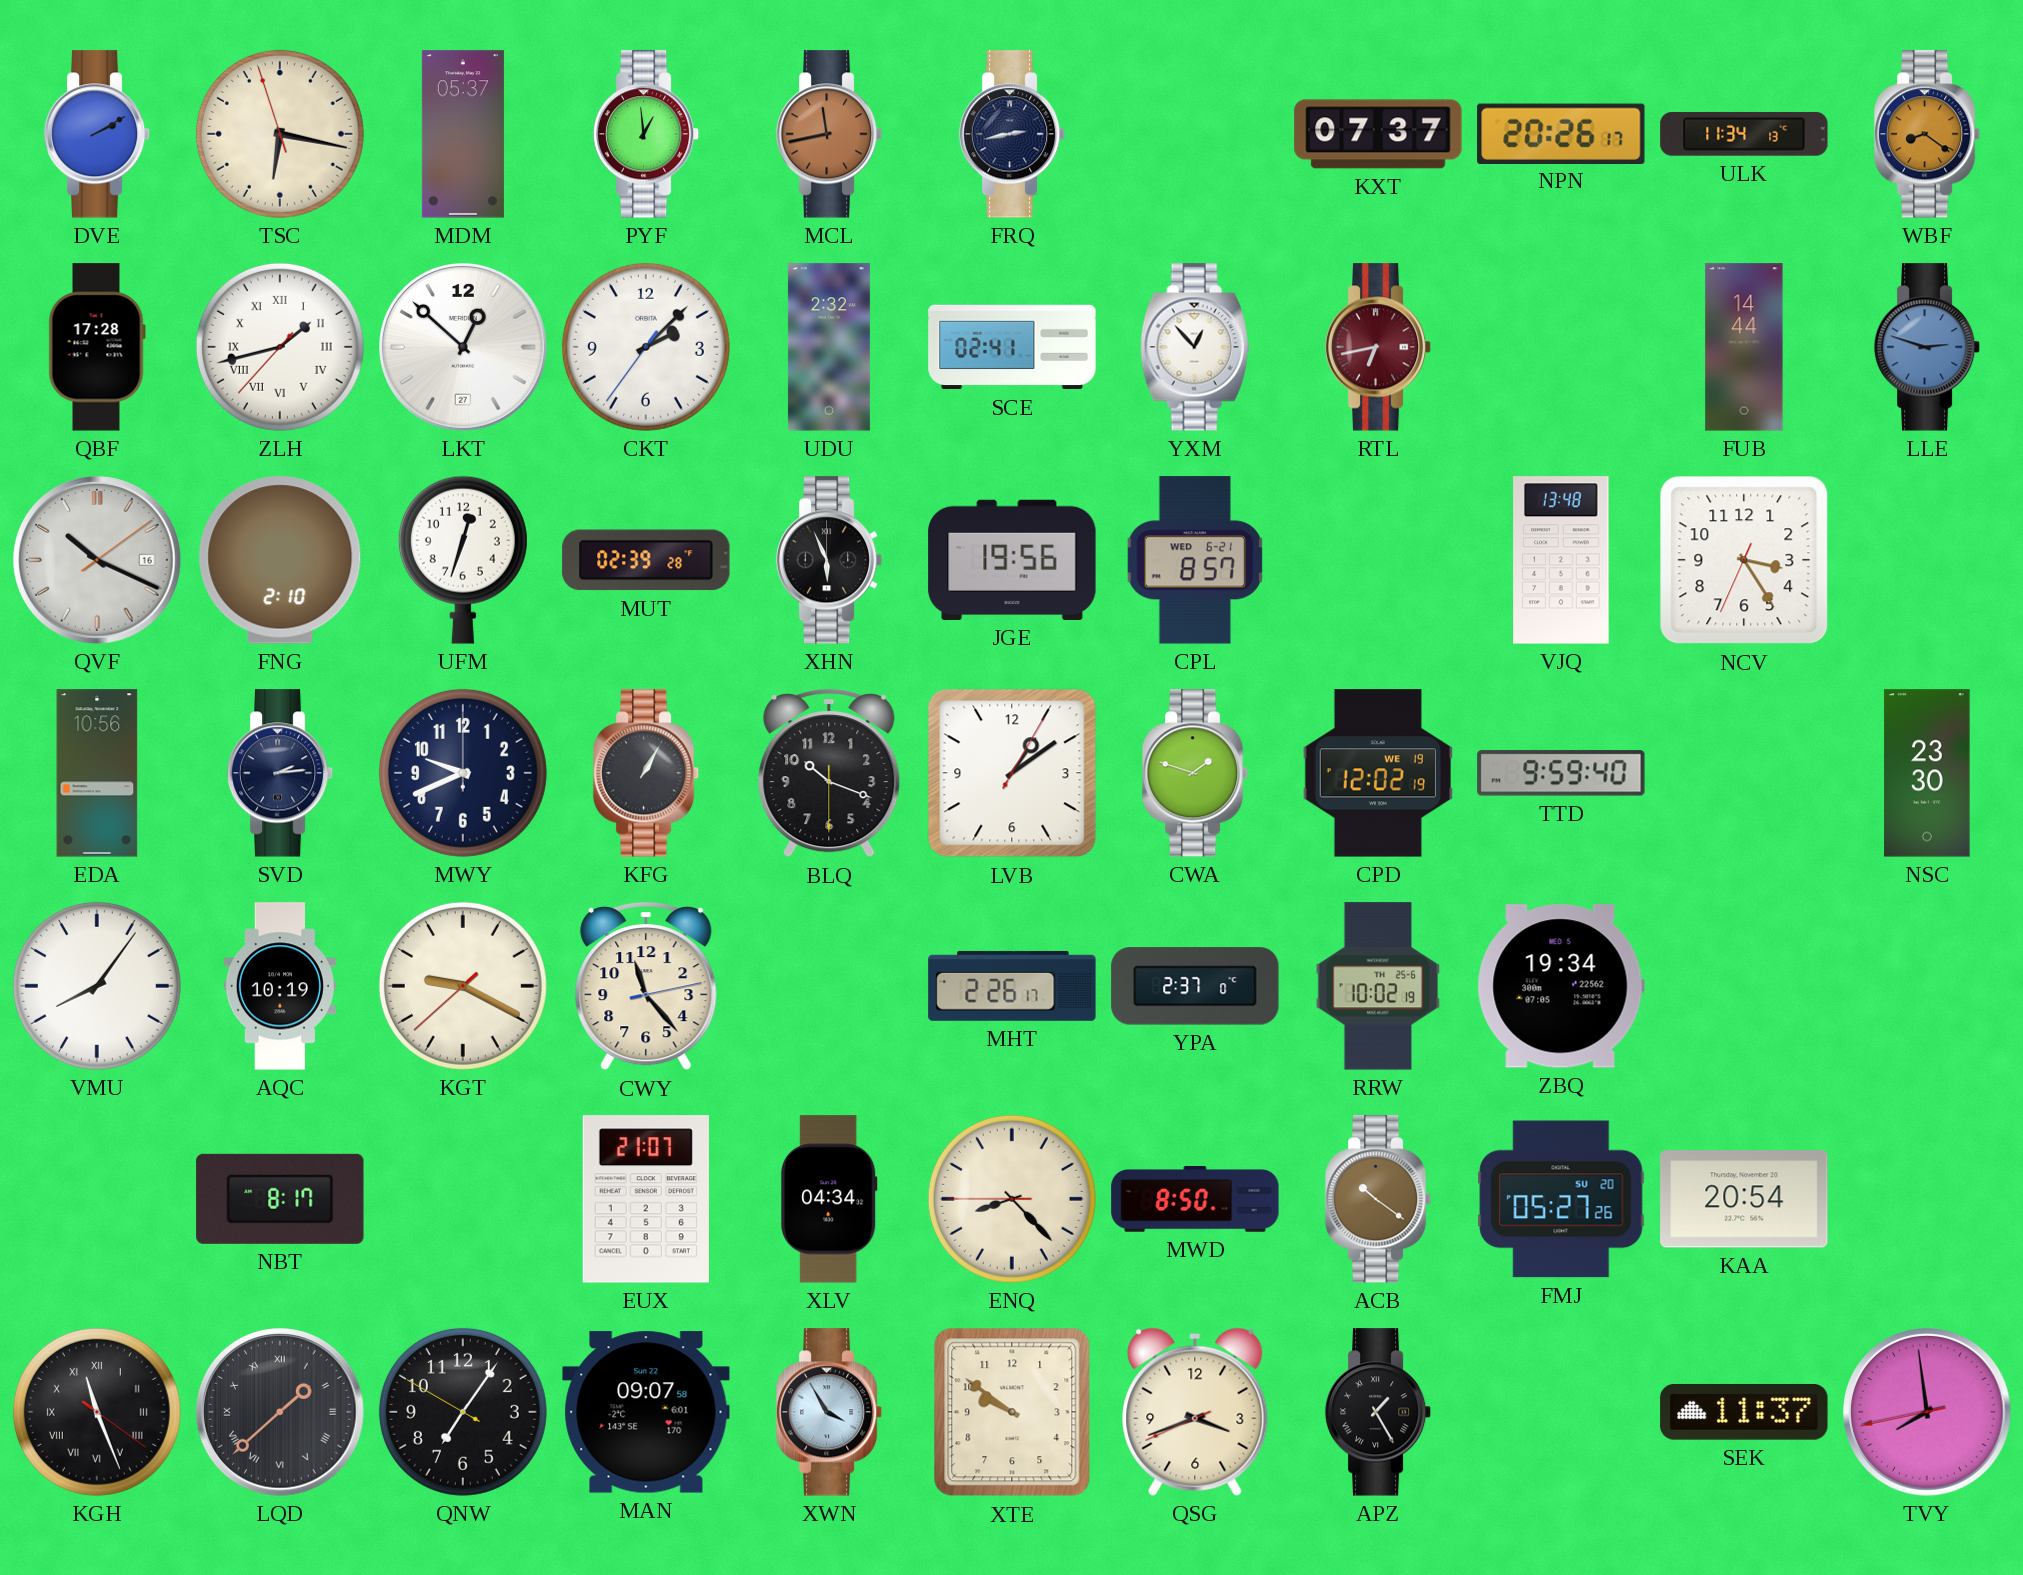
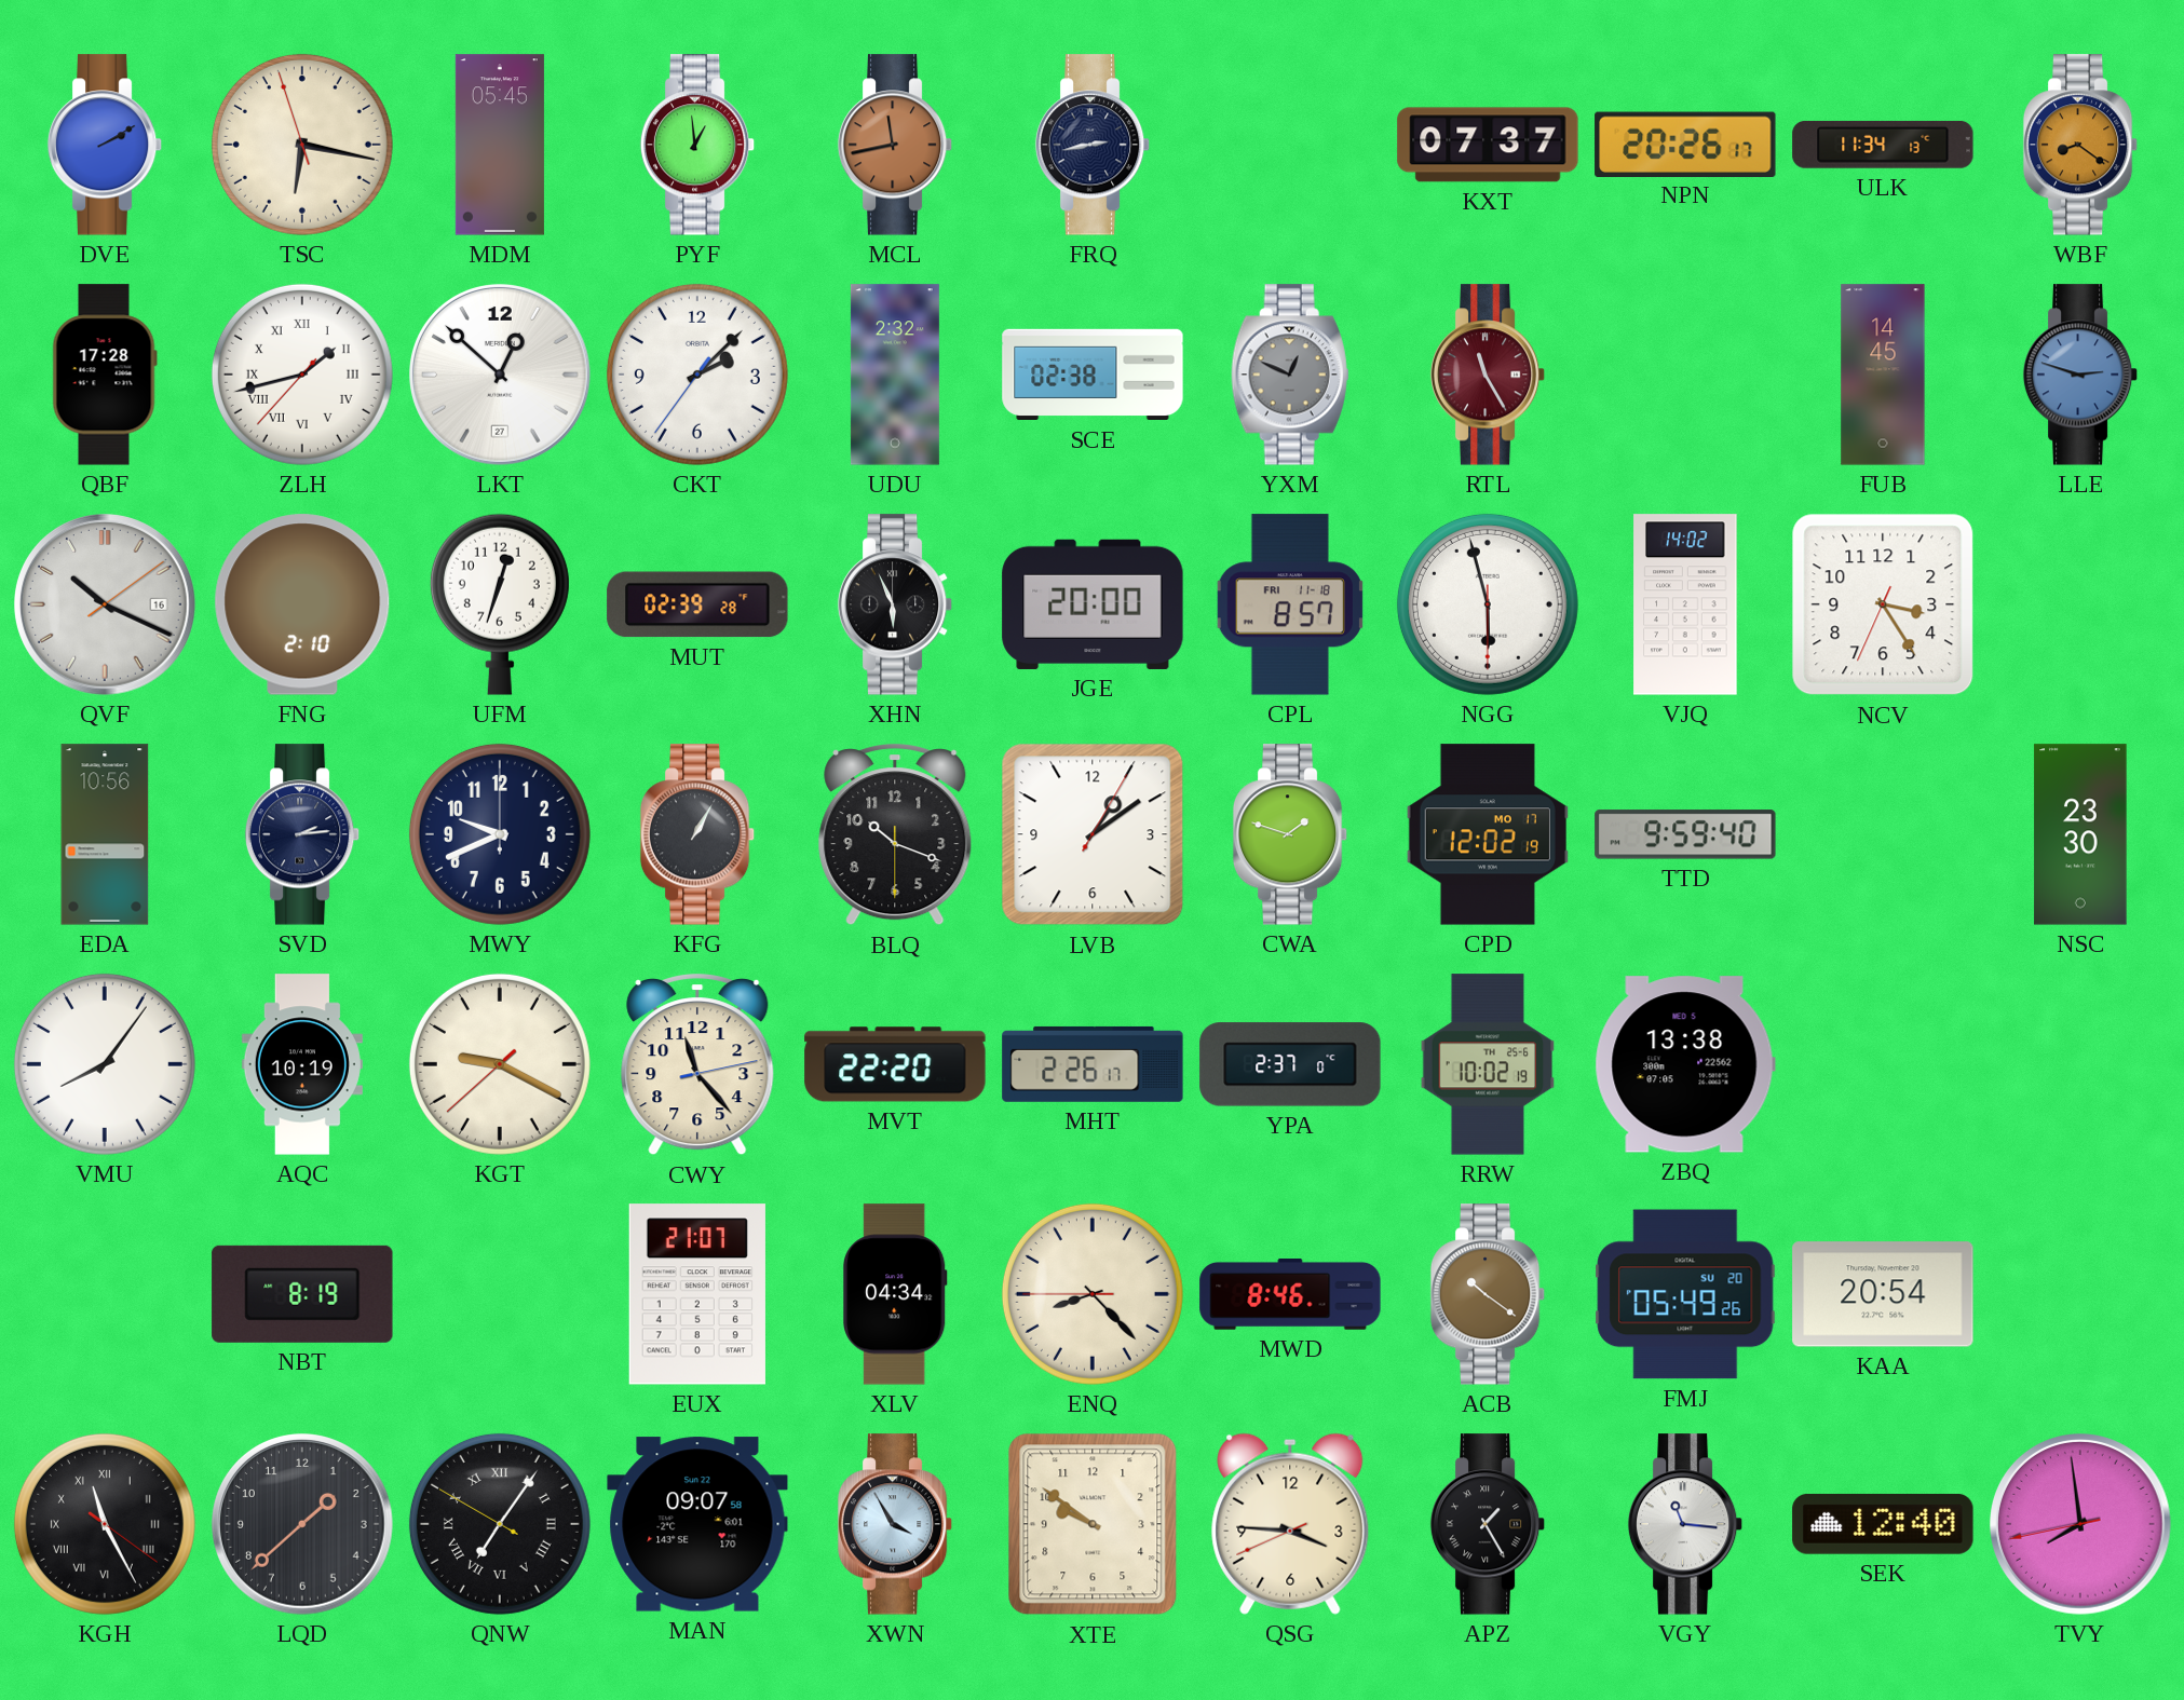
MDM: 05:37 -> 05:45
SCE: 02:41 -> 02:38
YXM: 12:53 -> 12:49
YXM dial: white -> grey
RTL: 6:43 -> 11:25
FUB: 14:44 -> 14:45
JGE: 19:56 -> 20:00
CPL date: WED 6-21 -> FRI 11-18
NGG: none -> 5:57
VJQ: 13:48 -> 14:02
CPD date: WE 19 -> MO 17
MVT: none -> 22:20
ZBQ: 19:34 -> 13:38
NBT: 8:17 -> 8:19
MWD: 8:50 -> 8:46
FMJ: 05:27 -> 05:49
KGH: 11:26 -> 11:25
LQD numerals: Roman -> Arabic
QNW numerals: Arabic -> Roman
QSG: 3:41 -> 3:45
VGY: none -> 11:16
SEK: 11:37 -> 12:40
